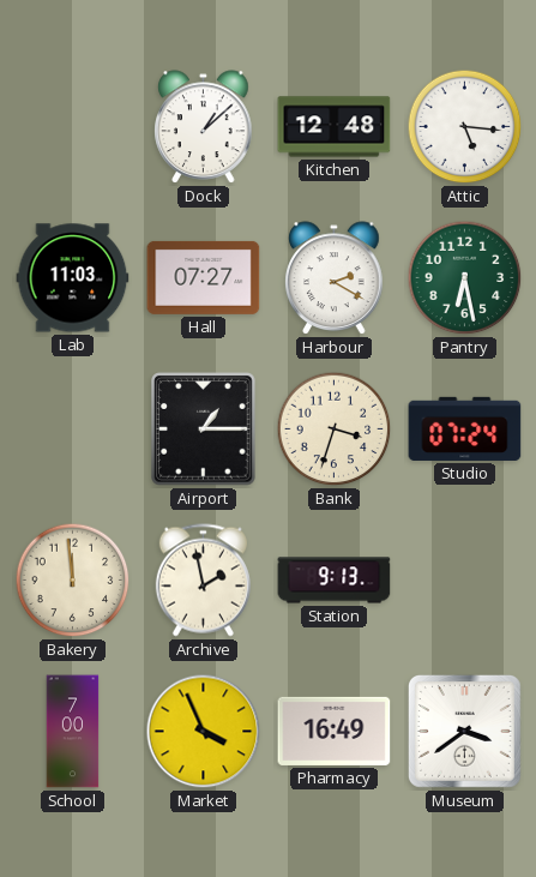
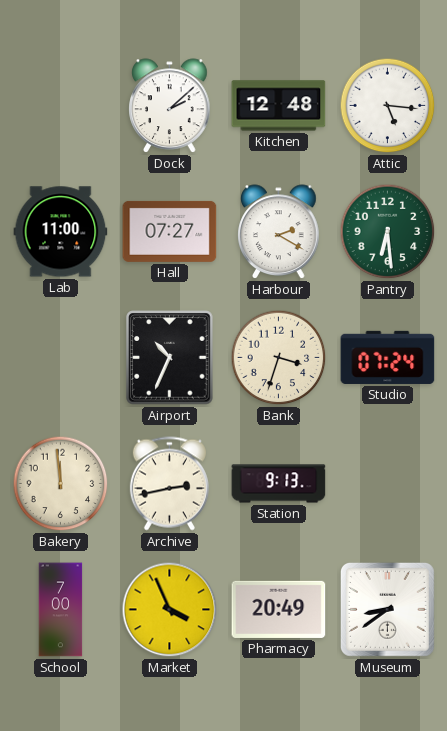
Dock: 1:08 -> 2:08
Lab: 11:03 -> 11:00
Pantry: 6:28 -> 6:29
Airport: 1:15 -> 10:34
Archive: 1:58 -> 2:43
Pharmacy: 16:49 -> 20:49
Museum: 3:39 -> 8:39
